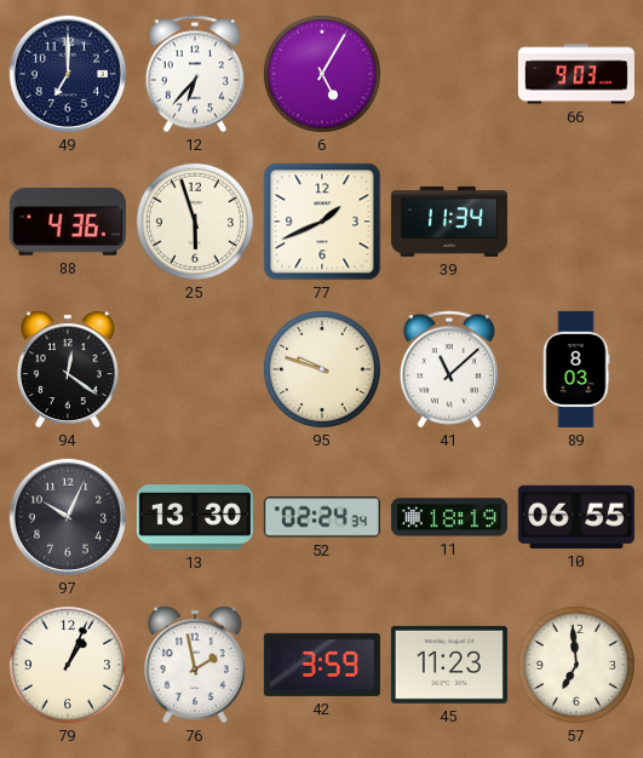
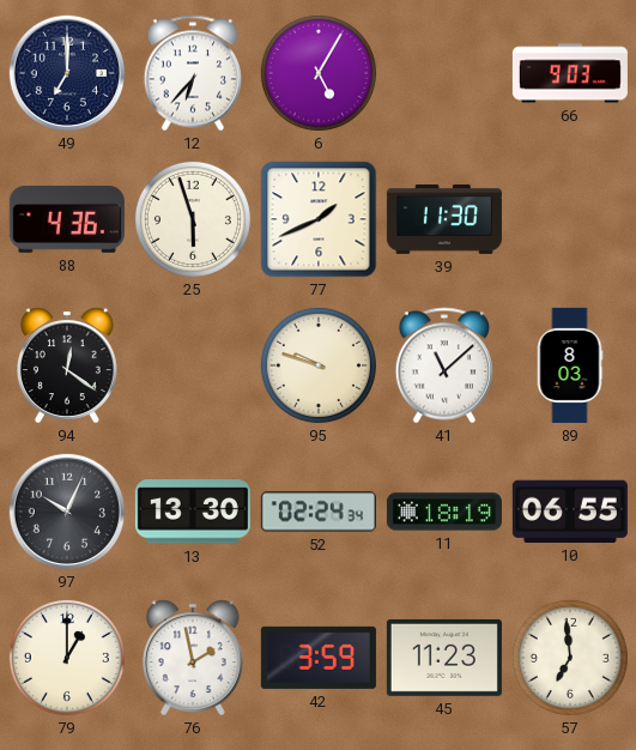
39: 11:34 -> 11:30
79: 1:04 -> 1:00
